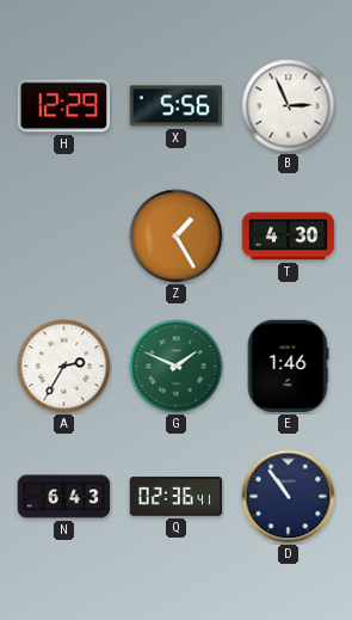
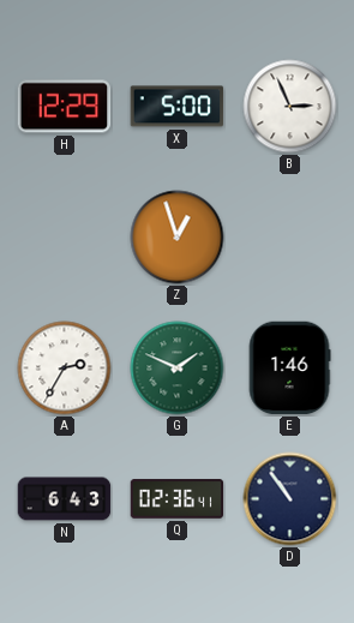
X: 5:56 -> 5:00
Z: 1:25 -> 12:57
T: 4:30 -> none
